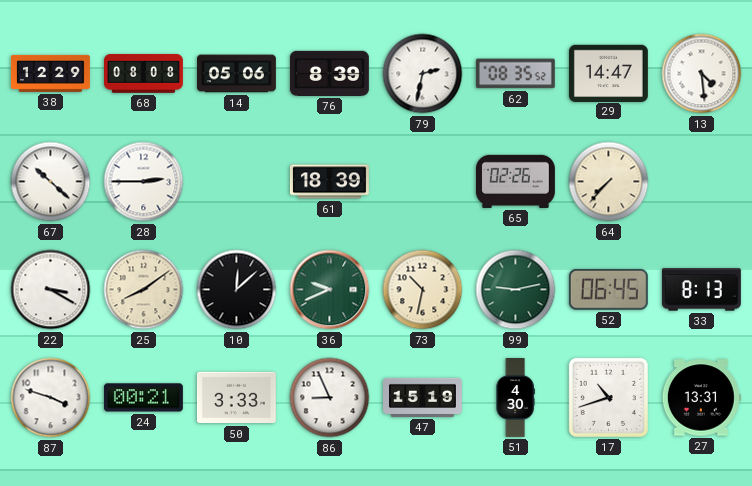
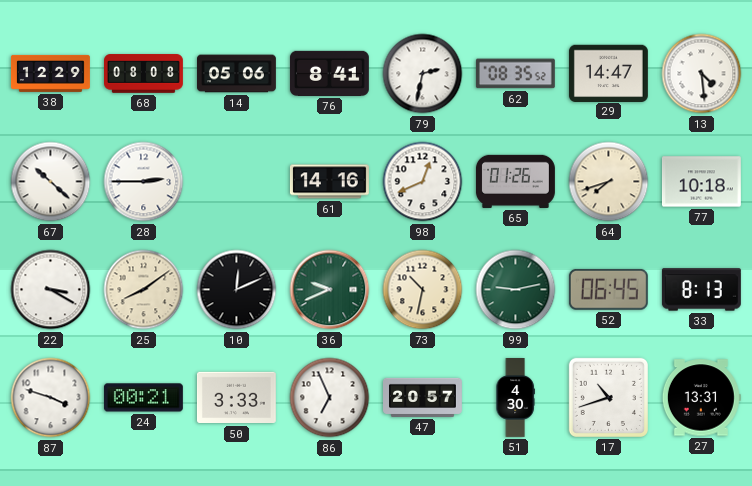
76: 8:39 -> 8:41
61: 18:39 -> 14:16
98: none -> 12:41
65: 02:26 -> 01:26
64: 7:37 -> 7:42
77: none -> 10:18
10: 12:08 -> 12:11
86: 8:56 -> 6:56
47: 15:19 -> 20:57
